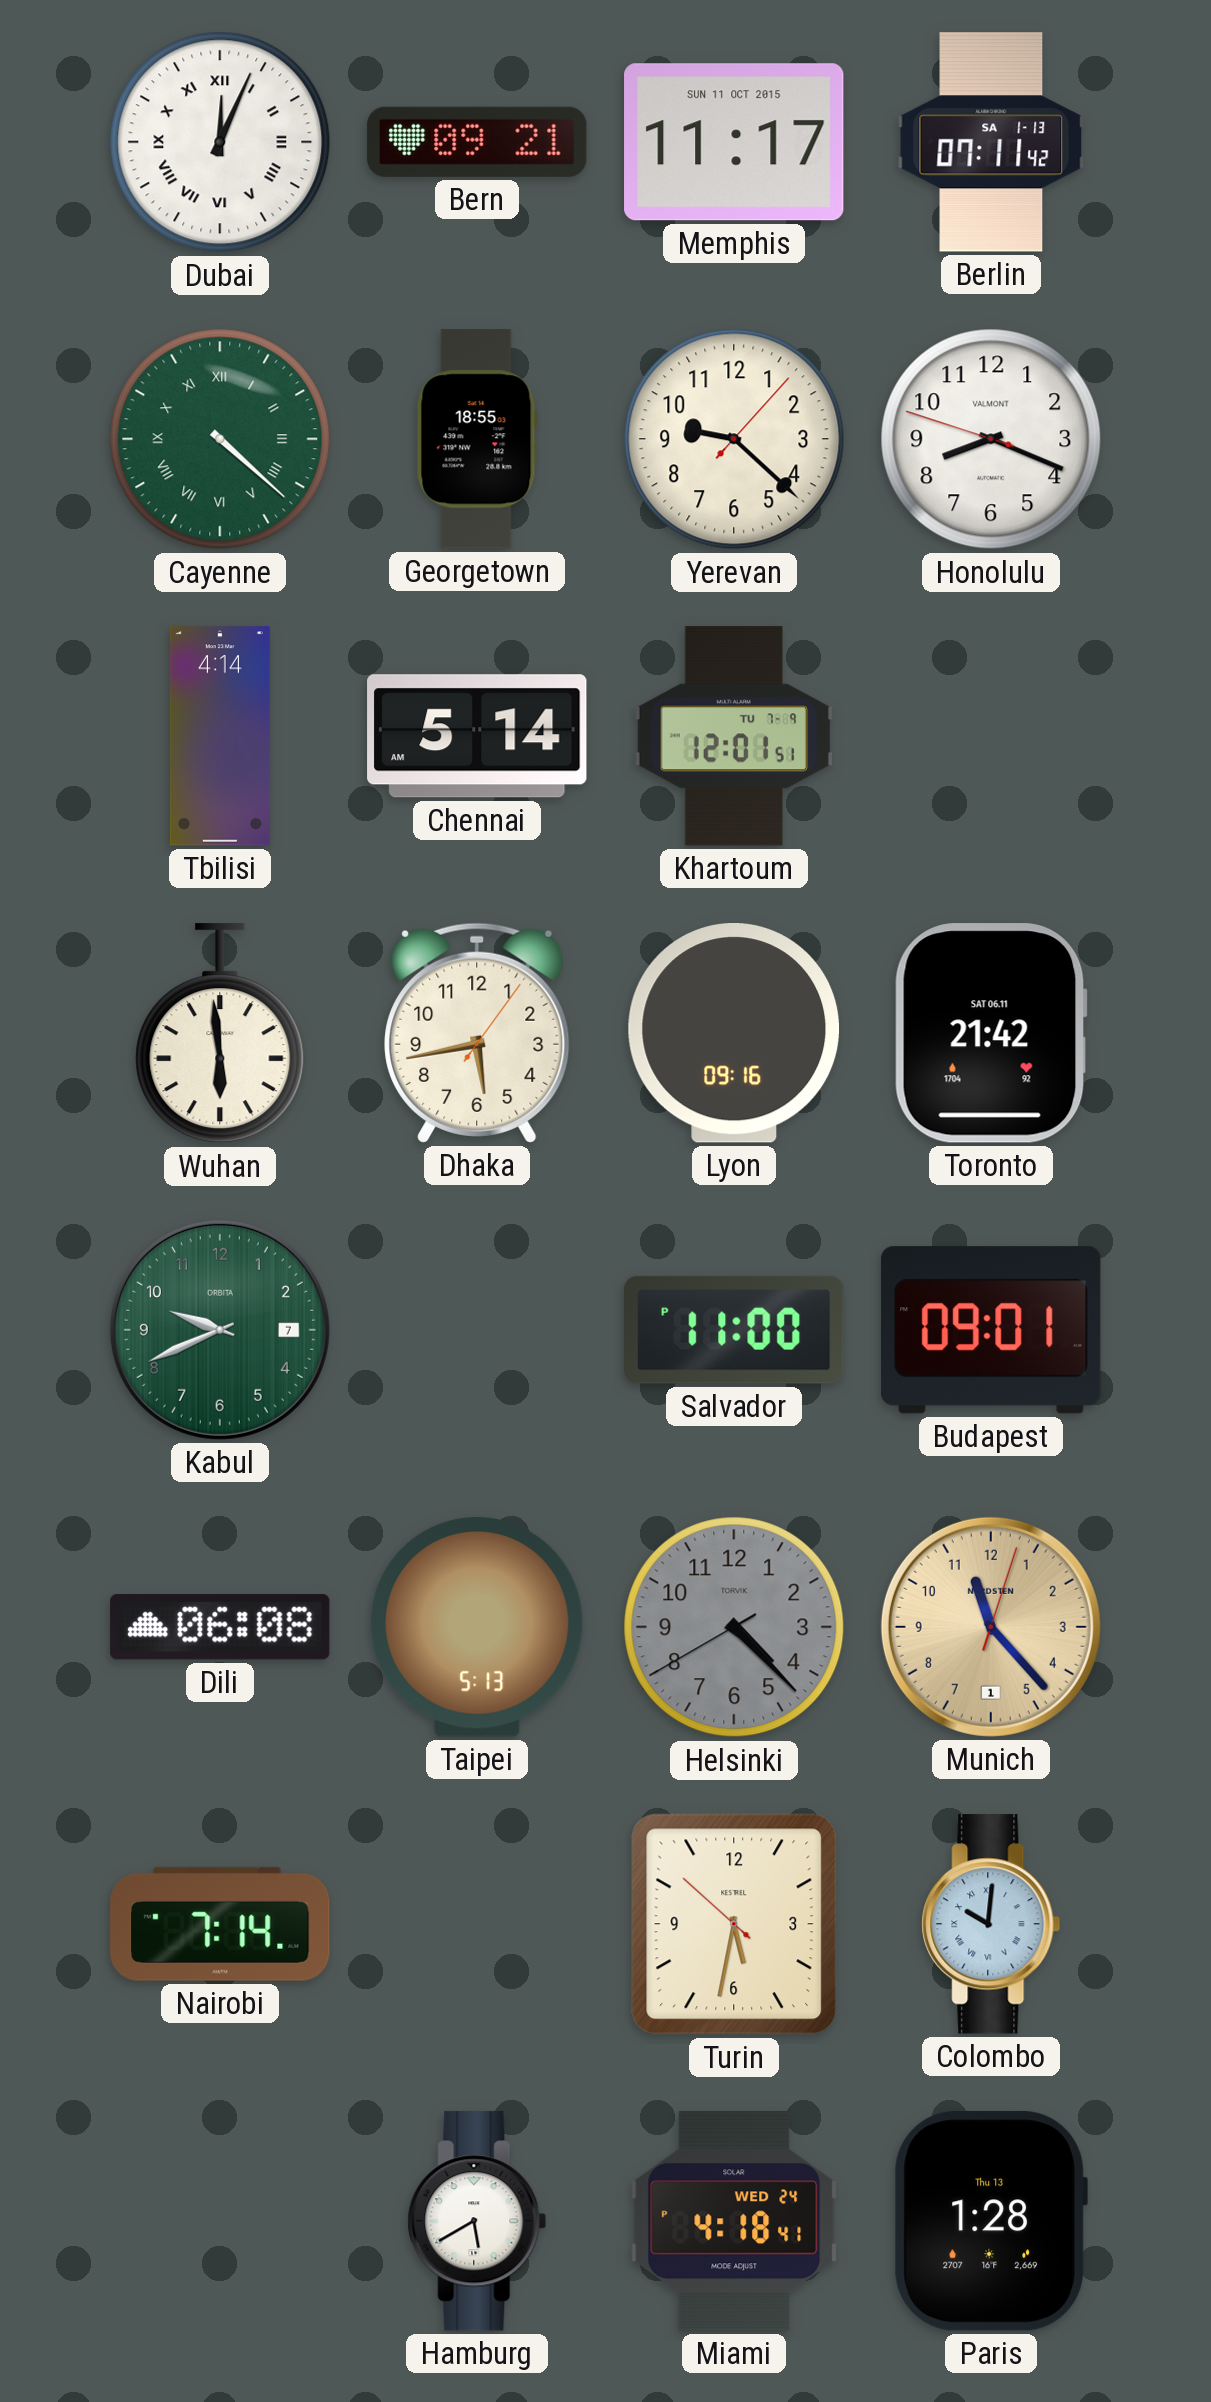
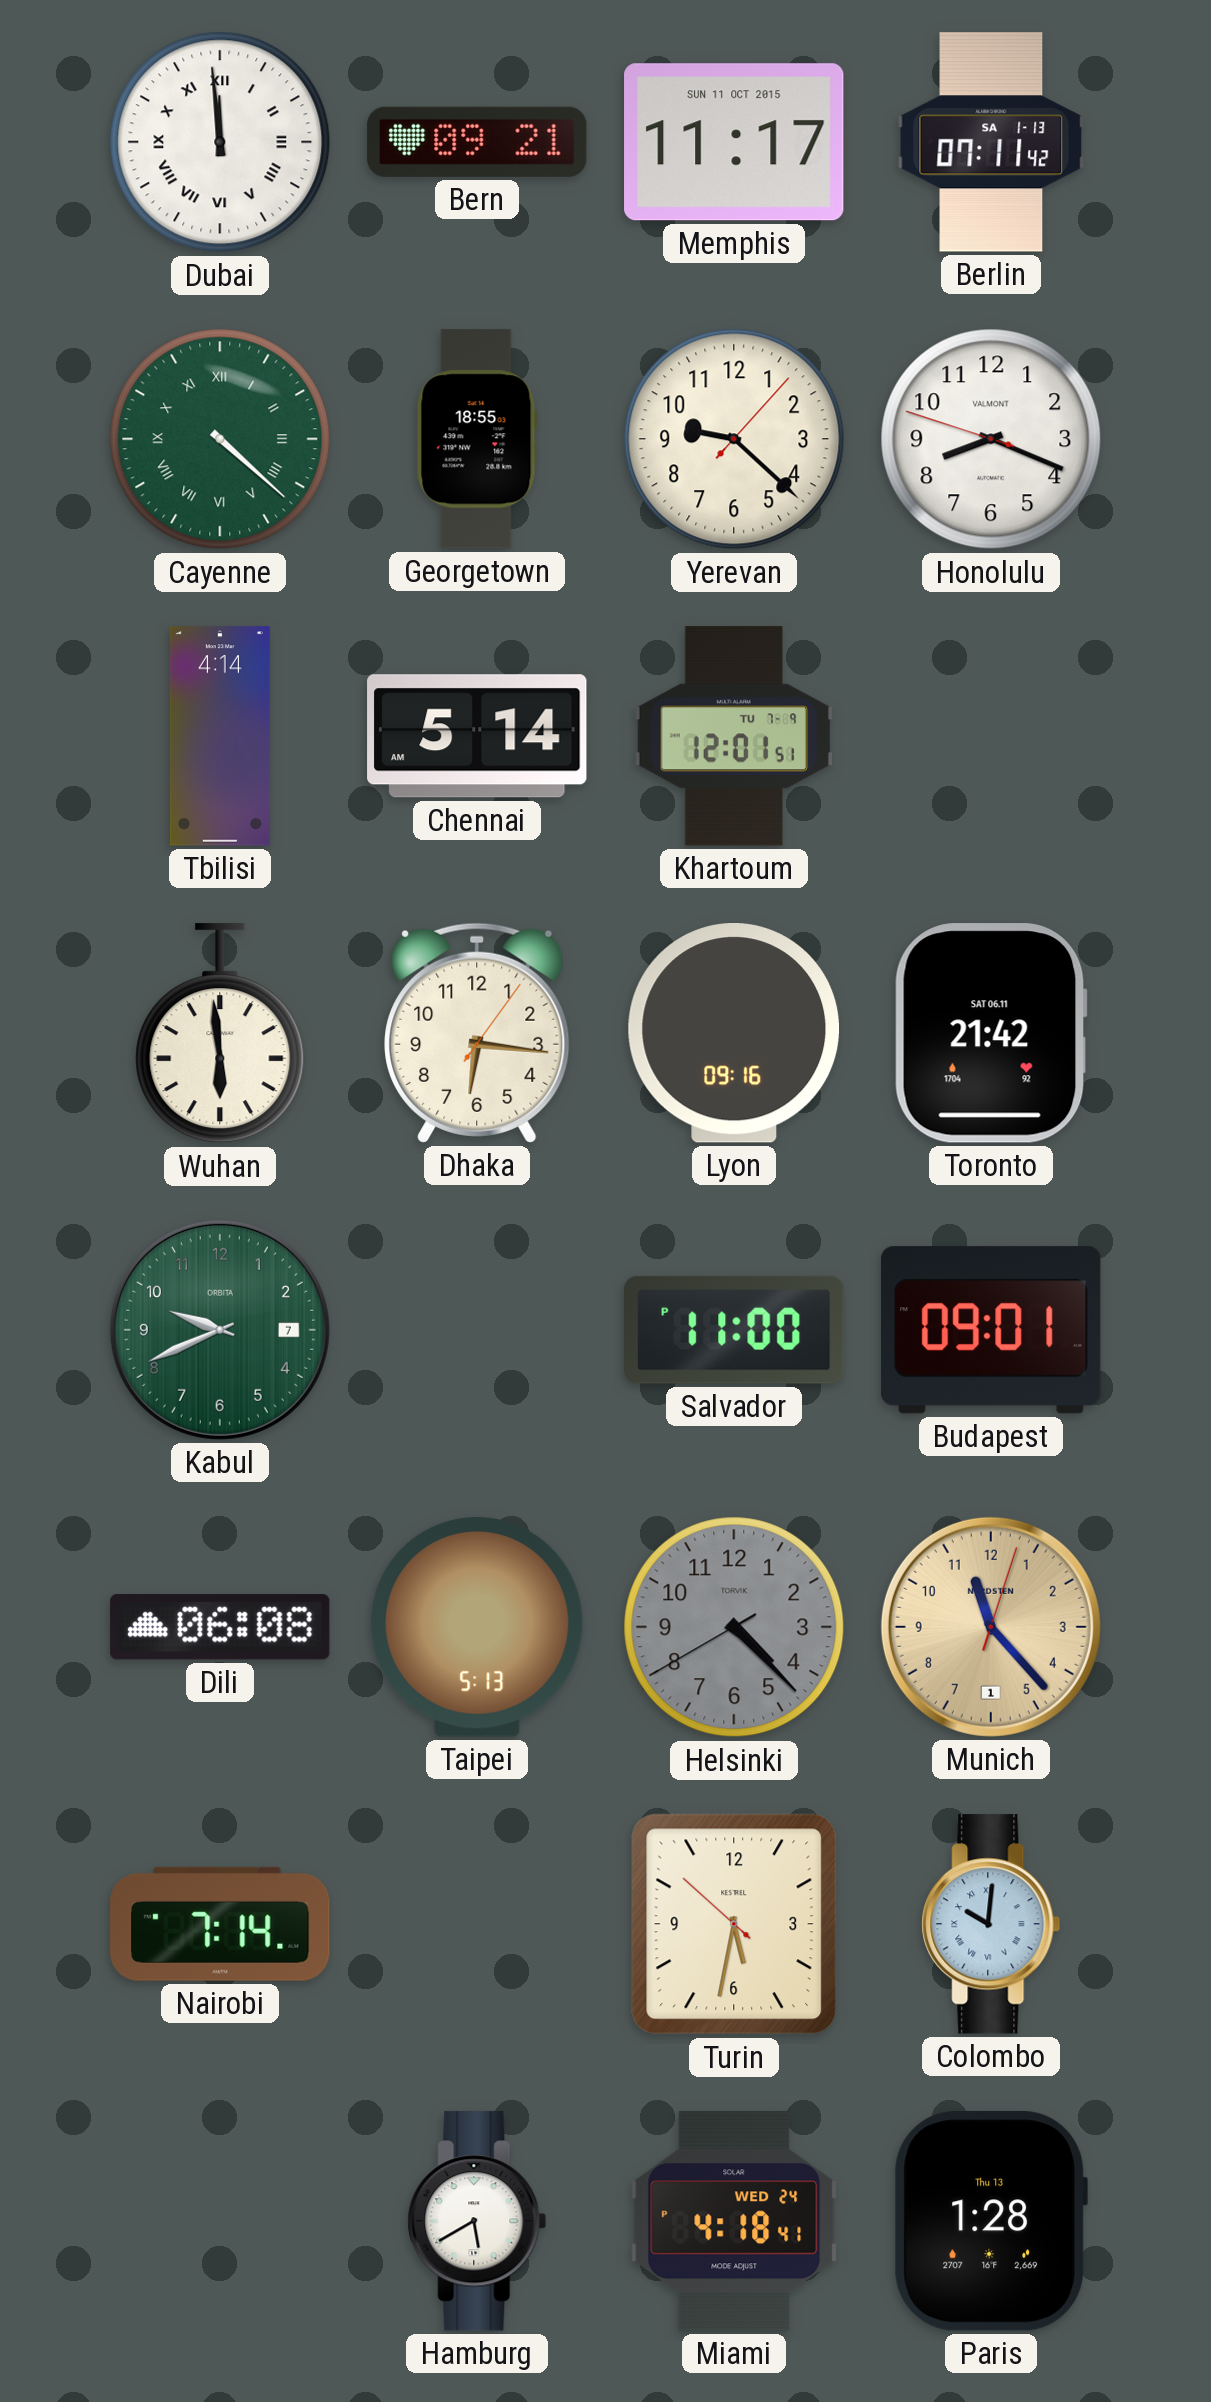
Dubai: 12:04 -> 11:59
Dhaka: 5:43 -> 6:16
